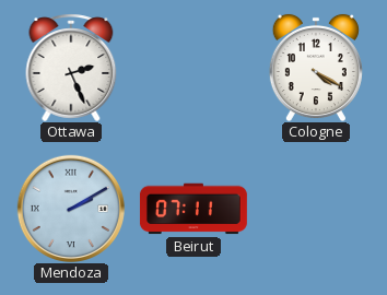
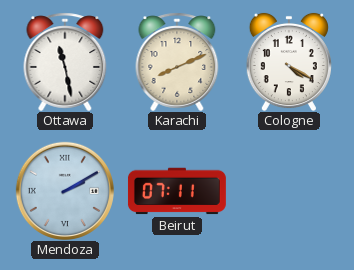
Ottawa: 2:26 -> 11:28
Karachi: none -> 8:11
